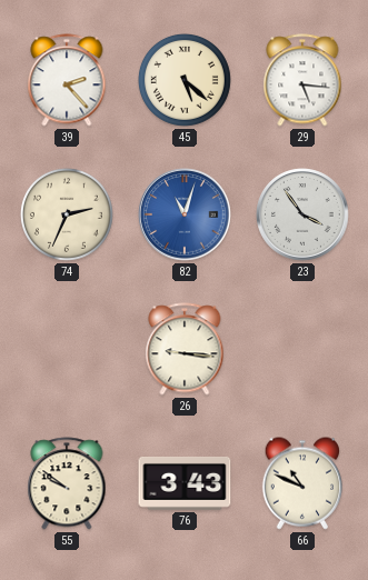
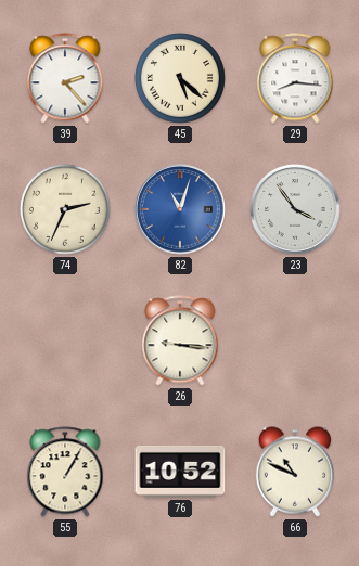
29: 5:16 -> 8:16
55: 9:51 -> 1:05
76: 3:43 -> 10:52
